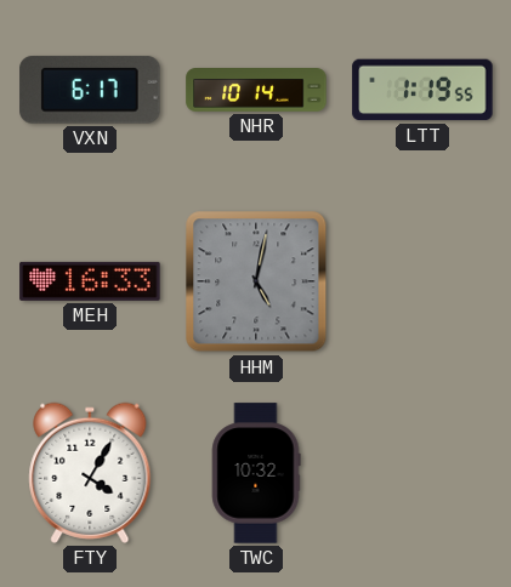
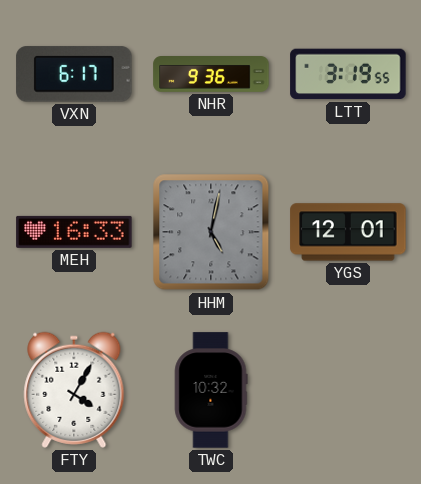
NHR: 10:14 -> 9:36
LTT: 1:19 -> 3:19
YGS: none -> 12:01
